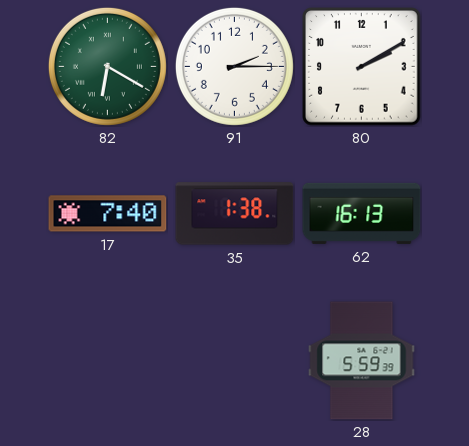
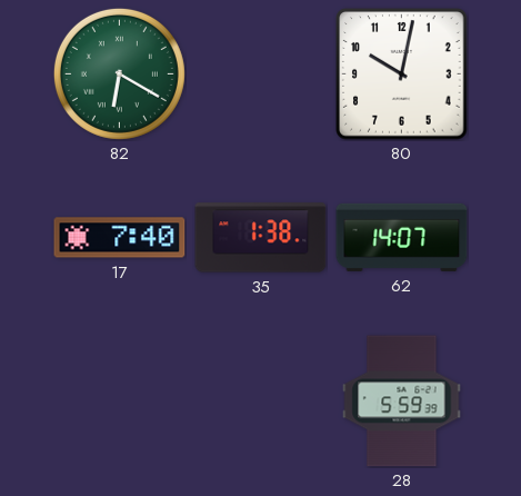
91: 2:15 -> none
80: 2:10 -> 10:02
62: 16:13 -> 14:07
